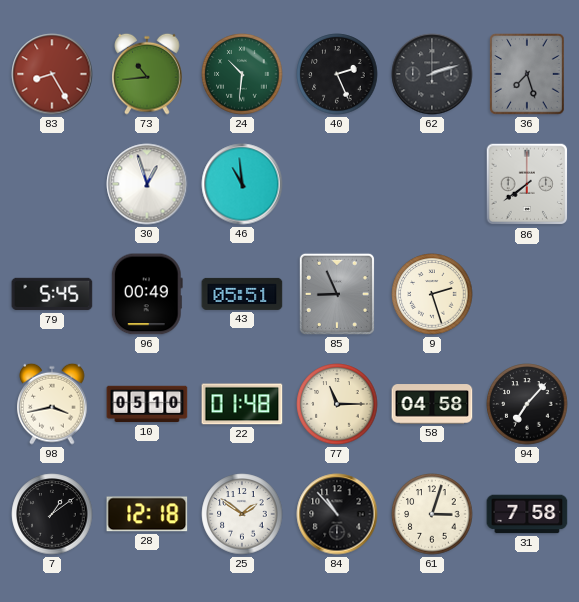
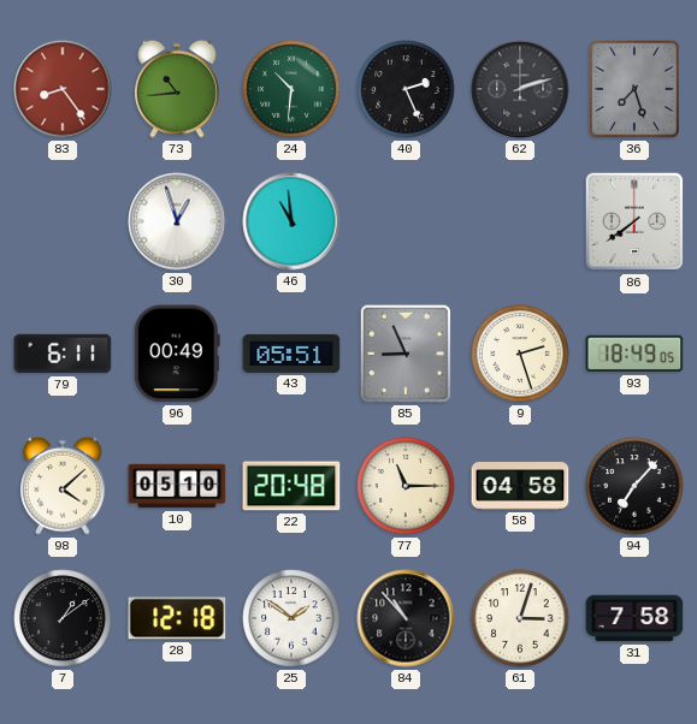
83: 8:25 -> 8:24
79: 5:45 -> 6:11
93: none -> 18:49
98: 3:43 -> 4:08
22: 01:48 -> 20:48
